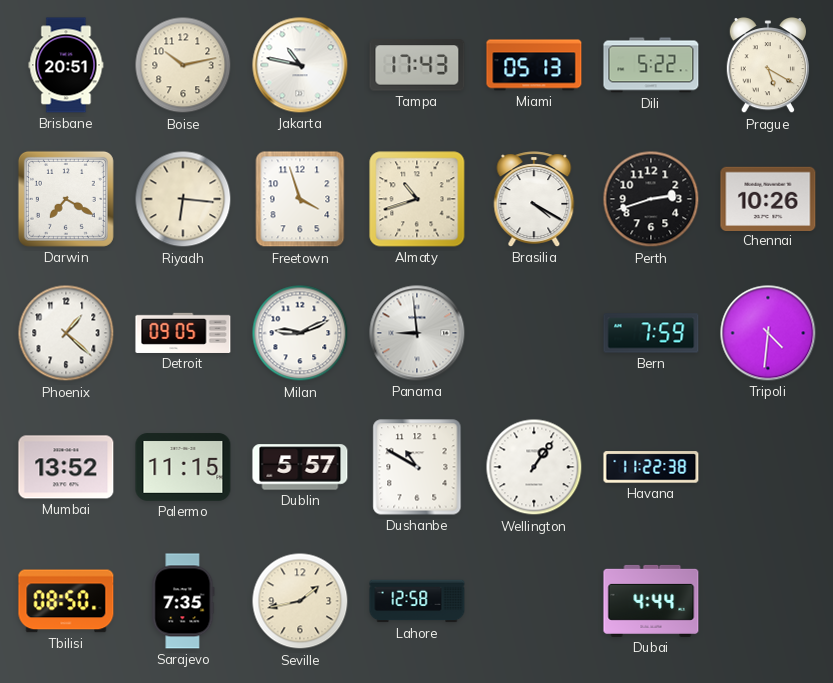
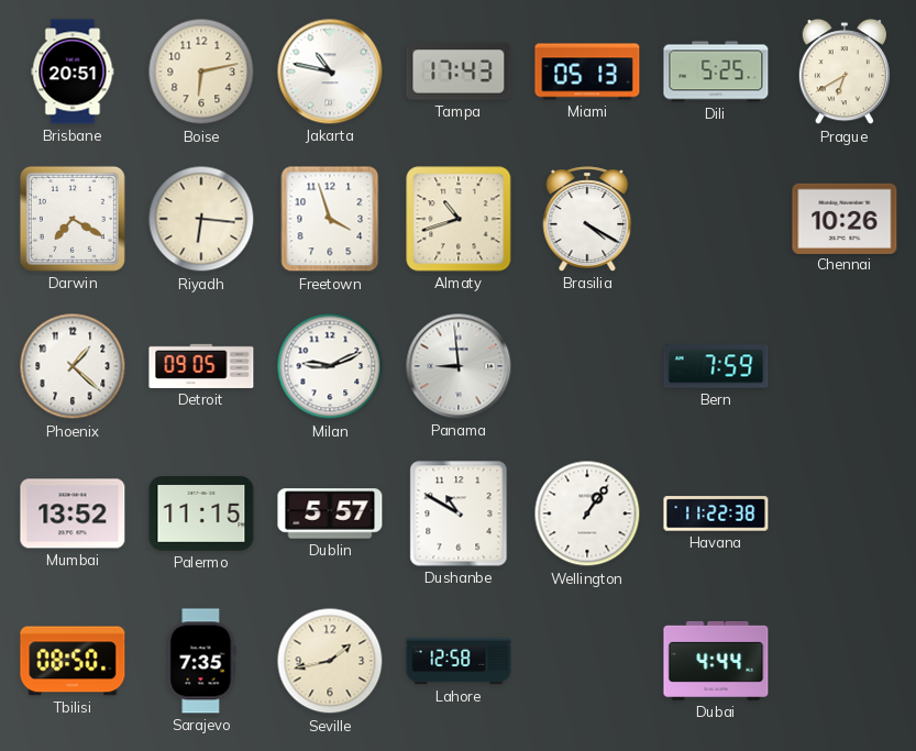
Boise: 10:13 -> 6:13
Dili: 5:22 -> 5:25
Prague: 5:20 -> 6:40
Perth: 2:42 -> none
Tripoli: 4:31 -> none
